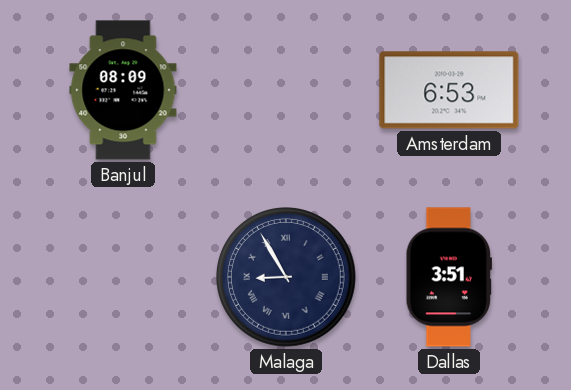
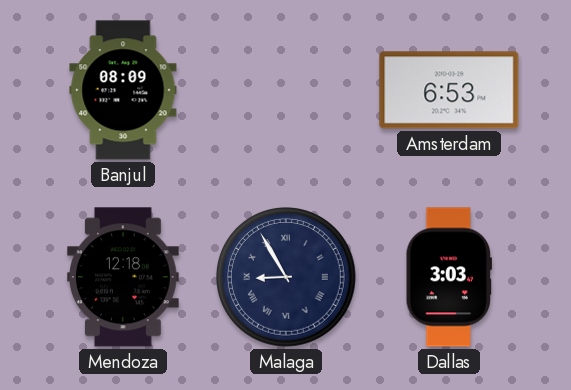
Mendoza: none -> 12:18
Dallas: 3:51 -> 3:03
